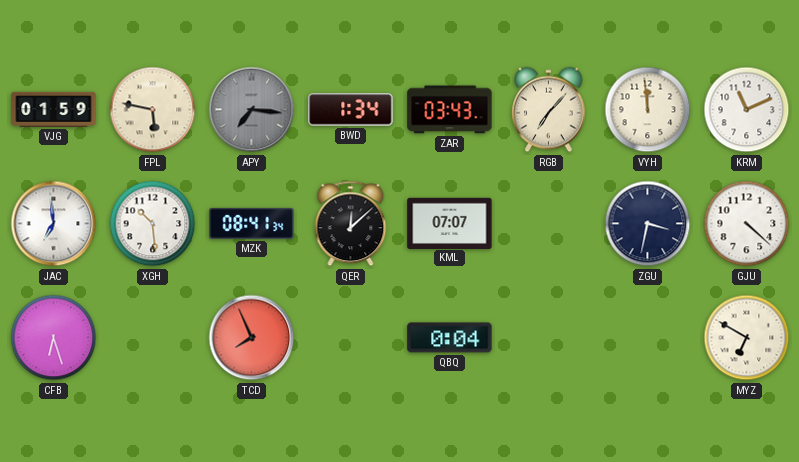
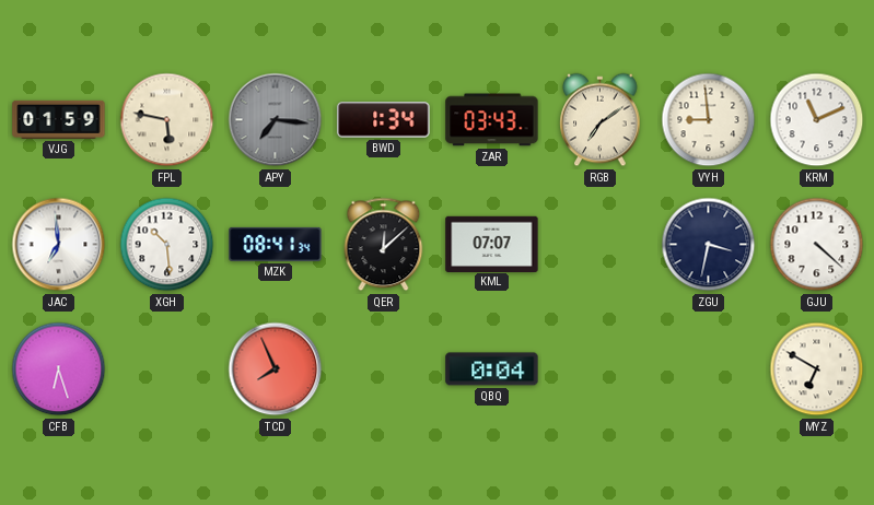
RGB: 7:07 -> 7:09
VYH: 11:59 -> 8:59
